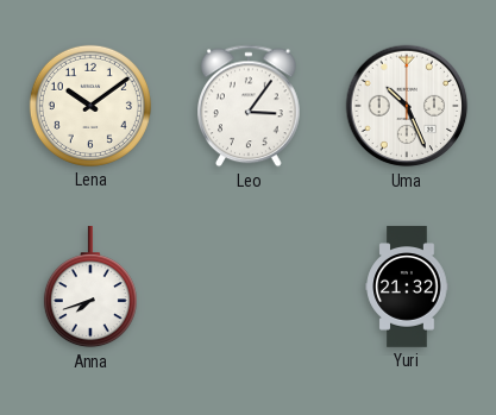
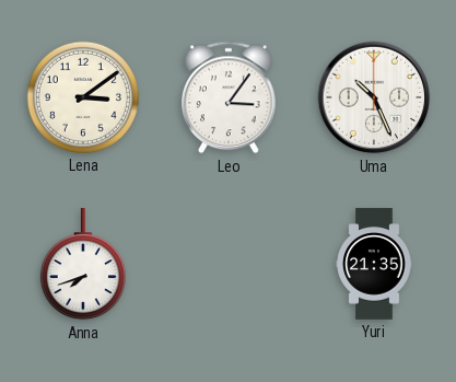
Lena: 10:09 -> 3:09
Yuri: 21:32 -> 21:35
